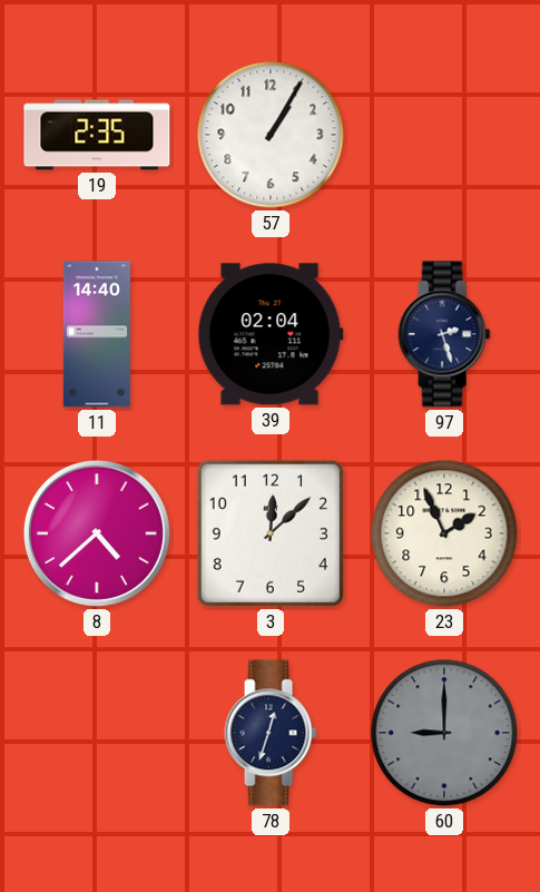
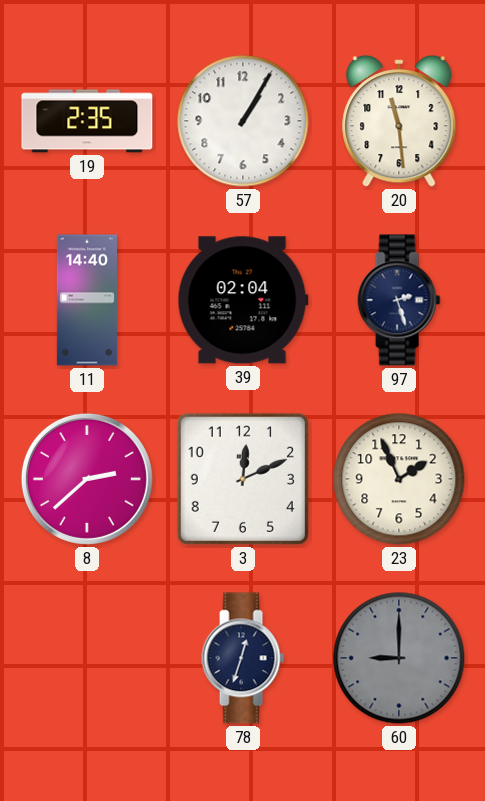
20: none -> 11:29
8: 4:38 -> 2:38
3: 12:08 -> 12:11
